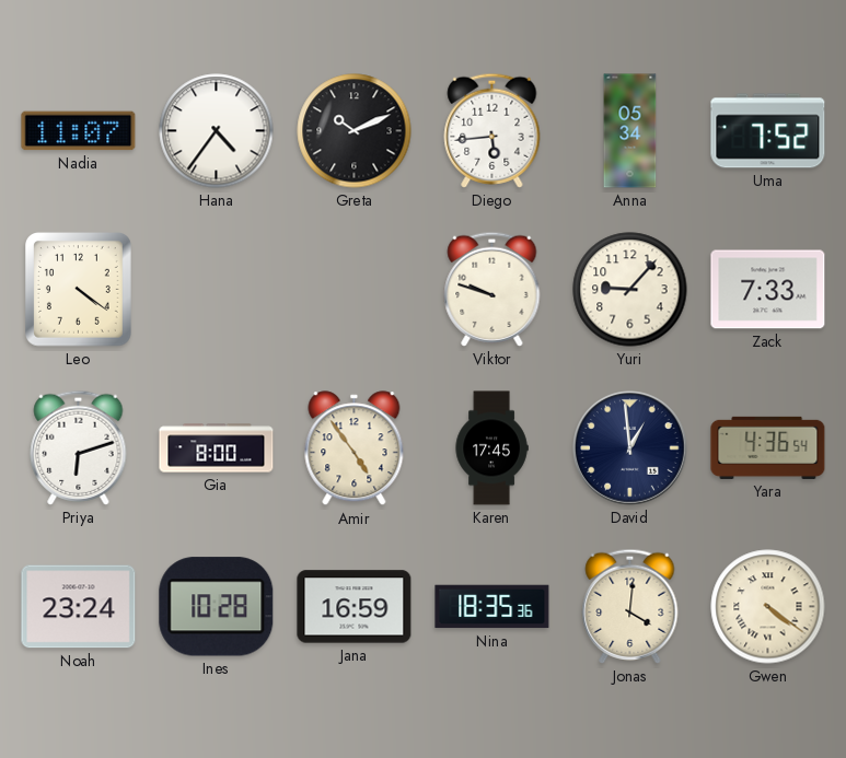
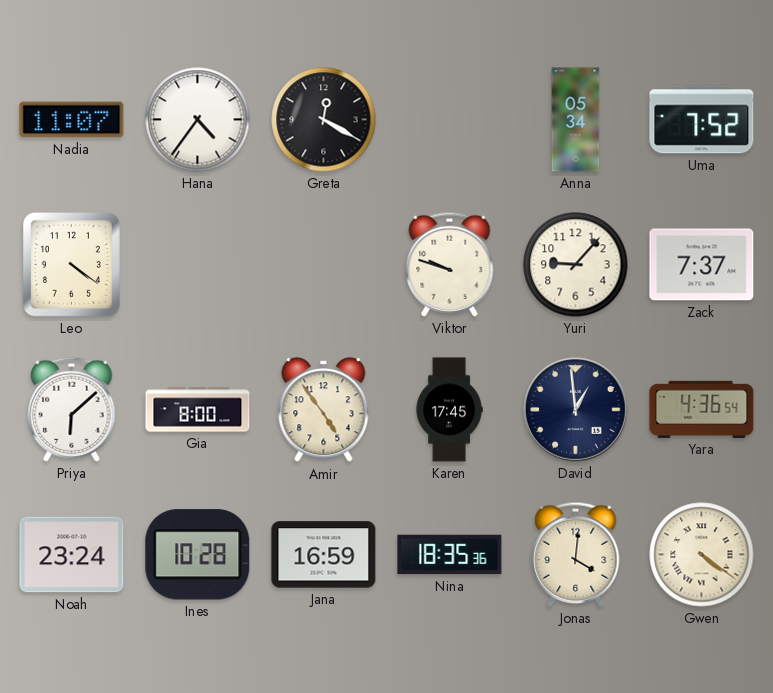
Greta: 10:11 -> 12:20
Diego: 5:44 -> none
Zack: 7:33 -> 7:37
Priya: 6:12 -> 6:08
